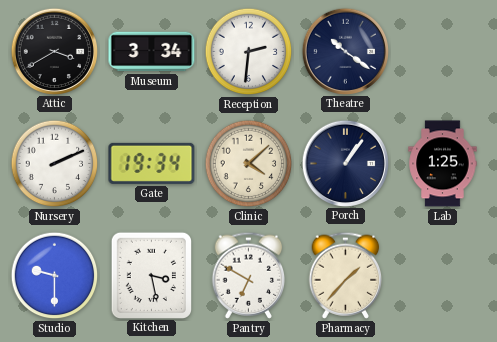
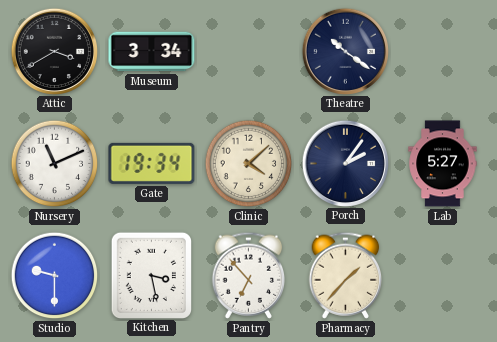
Reception: 2:31 -> none
Nursery: 2:11 -> 11:11
Porch: 1:06 -> 2:06
Lab: 1:25 -> 5:27
Pantry: 6:50 -> 6:53
